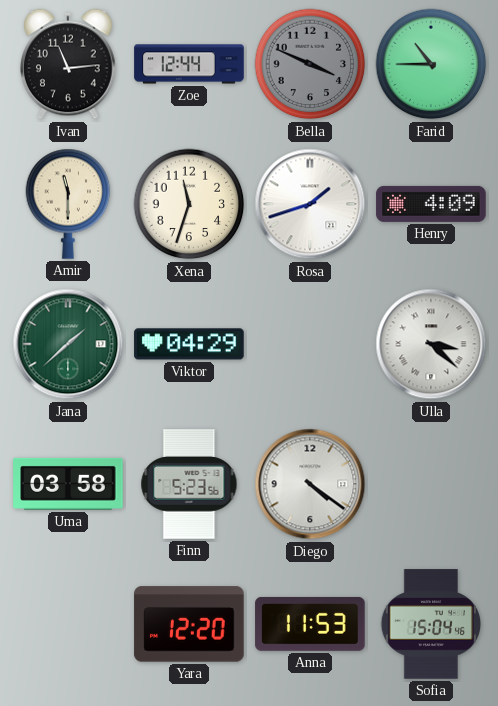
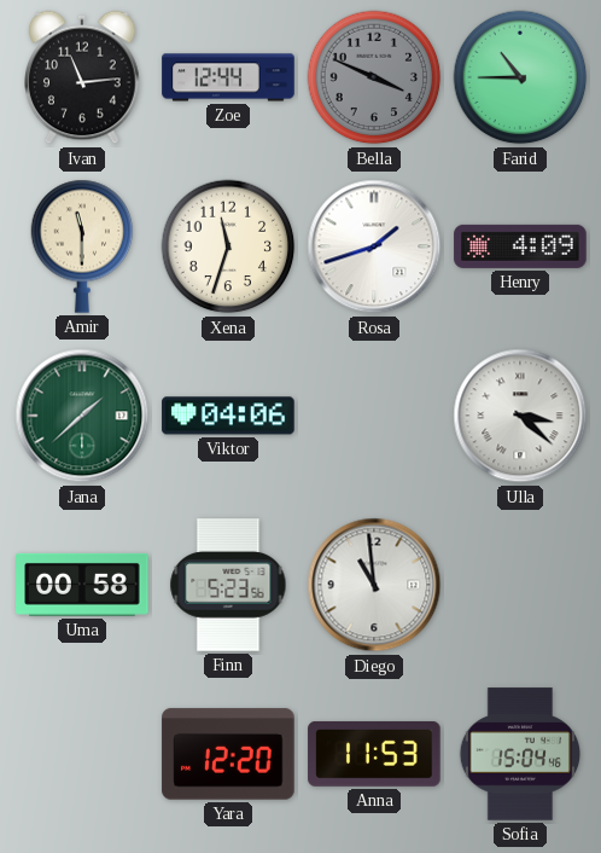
Viktor: 04:29 -> 04:06
Uma: 03:58 -> 00:58
Diego: 4:21 -> 10:59
